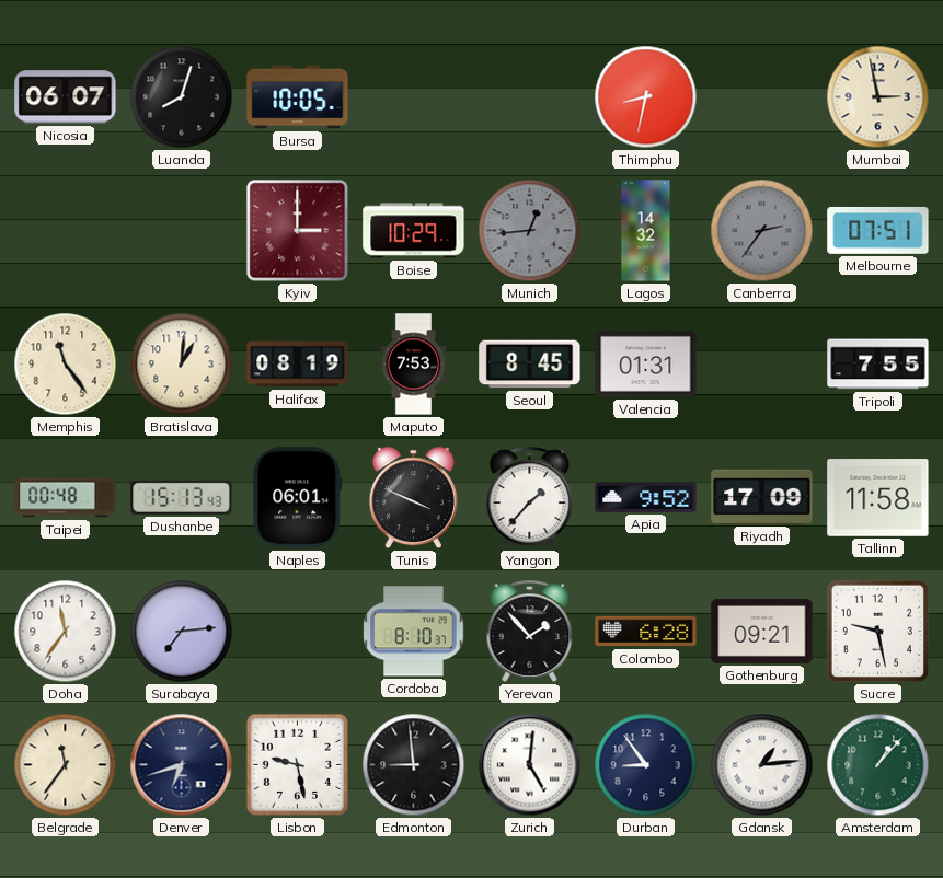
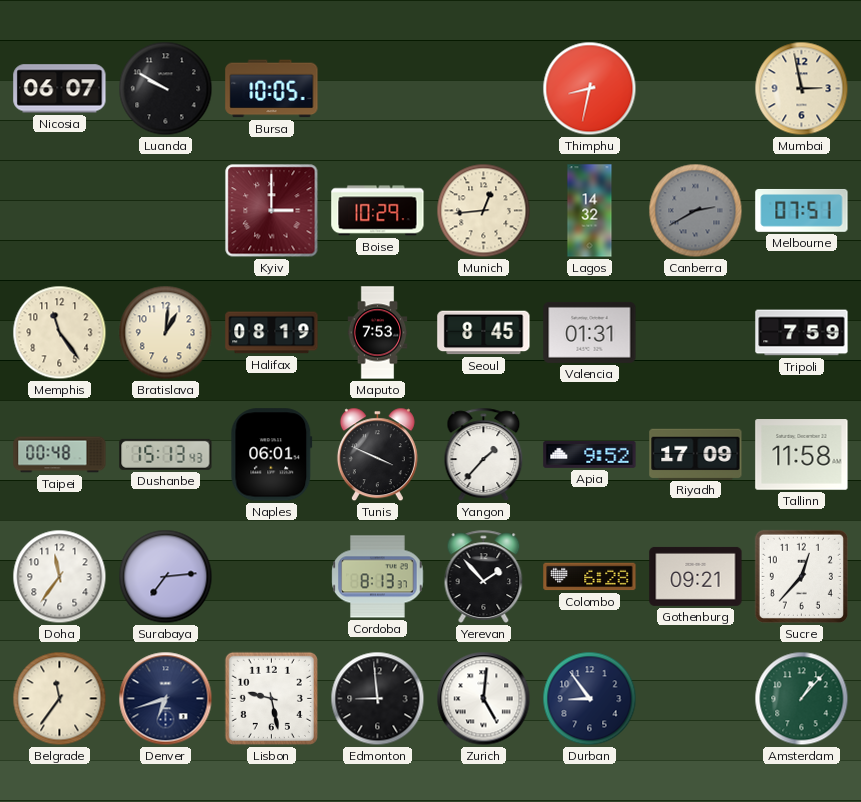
Luanda: 8:03 -> 9:50
Munich dial: grey -> cream
Canberra: 2:36 -> 2:40
Tripoli: 7:55 -> 7:59
Cordoba: 8:10 -> 8:13
Sucre: 9:28 -> 12:37
Gdansk: 1:14 -> none
